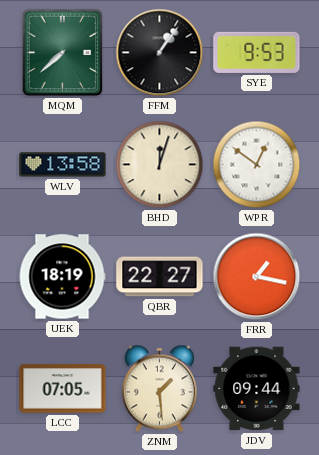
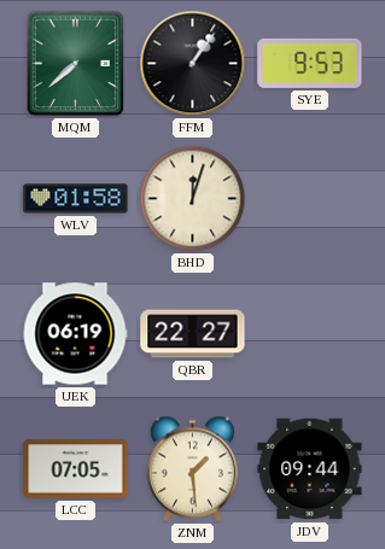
WLV: 13:58 -> 01:58
WPR: 12:51 -> none
UEK: 18:19 -> 06:19
FRR: 1:17 -> none
